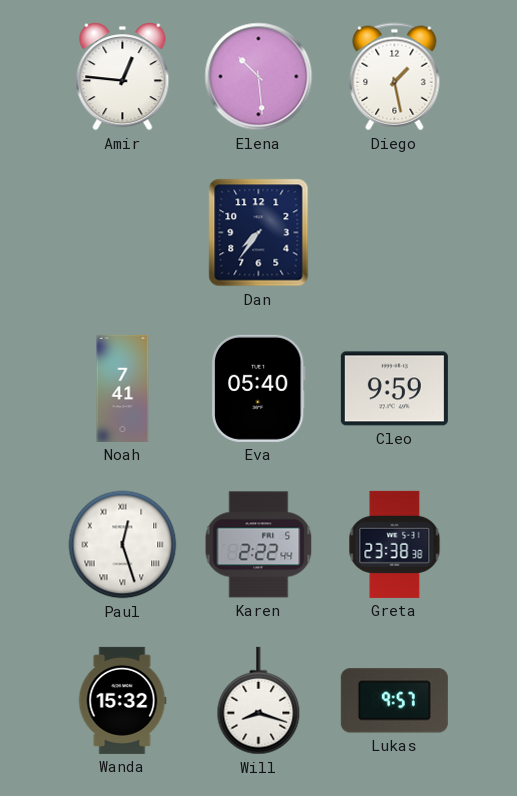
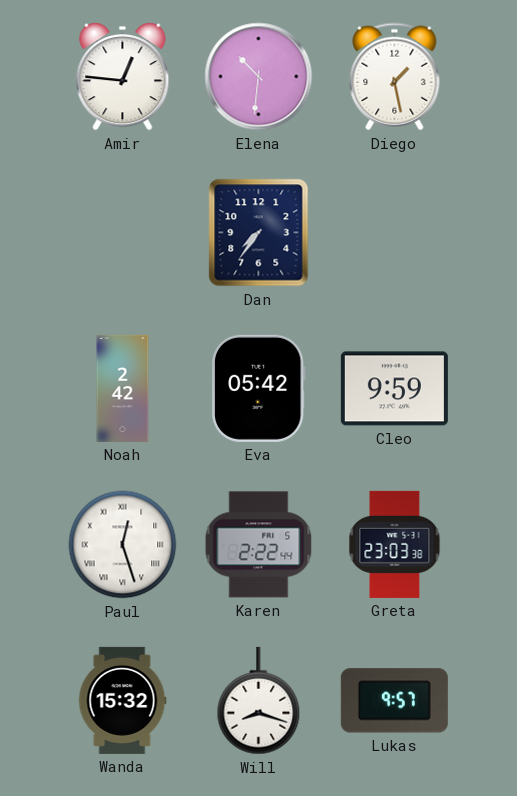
Elena: 10:29 -> 10:31
Noah: 7:41 -> 2:42
Eva: 05:40 -> 05:42
Greta: 23:38 -> 23:03
